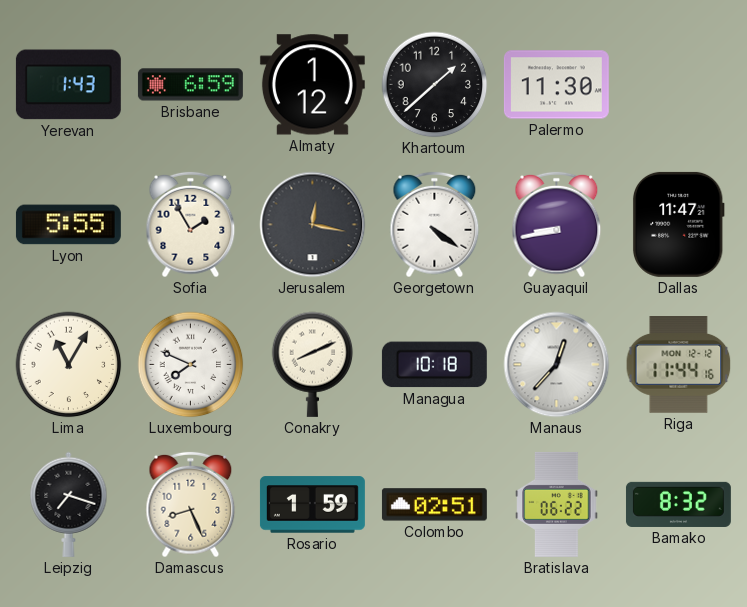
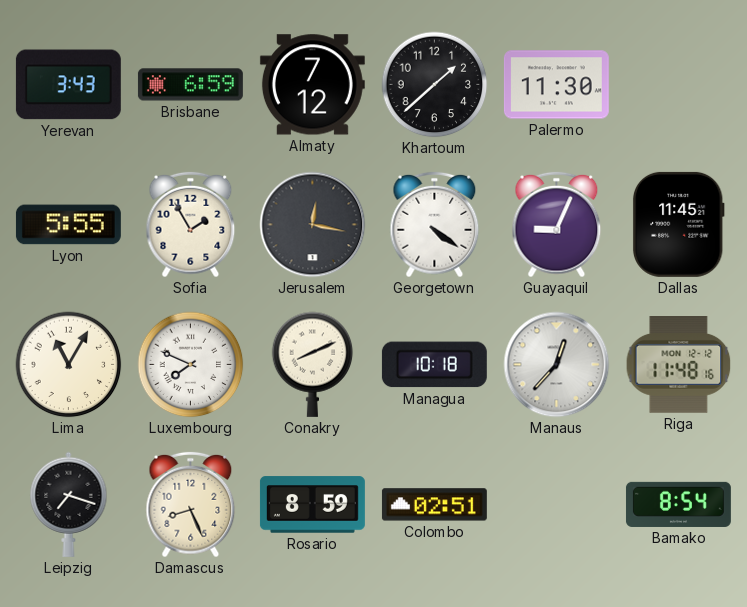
Yerevan: 1:43 -> 3:43
Almaty: 1:12 -> 7:12
Guayaquil: 8:43 -> 9:04
Dallas: 11:47 -> 11:45
Riga: 11:44 -> 11:48
Rosario: 1:59 -> 8:59
Bratislava: 06:22 -> none
Bamako: 8:32 -> 8:54
